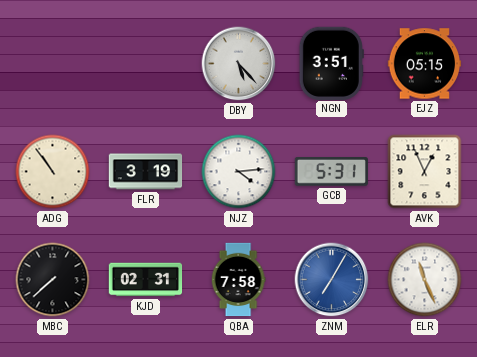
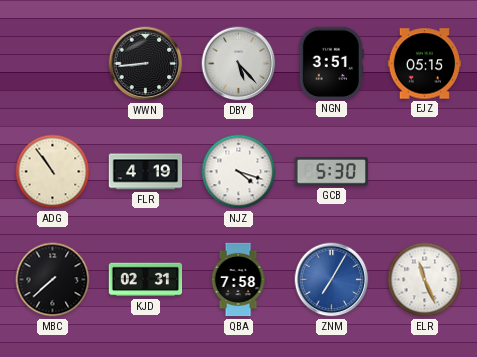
WWN: none -> 8:44
FLR: 3:19 -> 4:19
NJZ: 4:14 -> 4:18
GCB: 5:31 -> 5:30
AVK: 12:56 -> none
